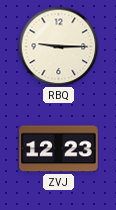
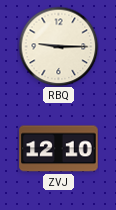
ZVJ: 12:23 -> 12:10
